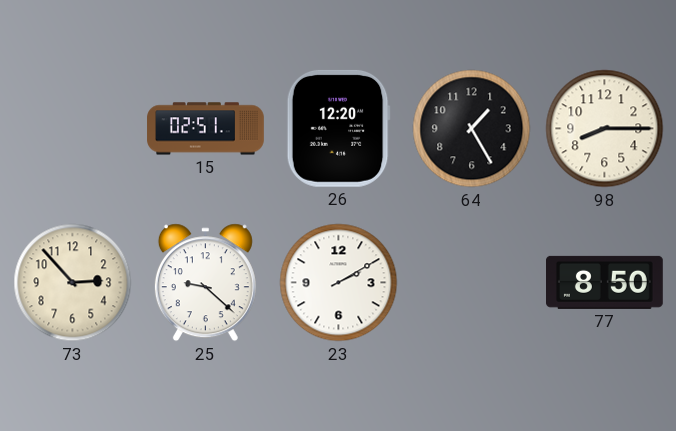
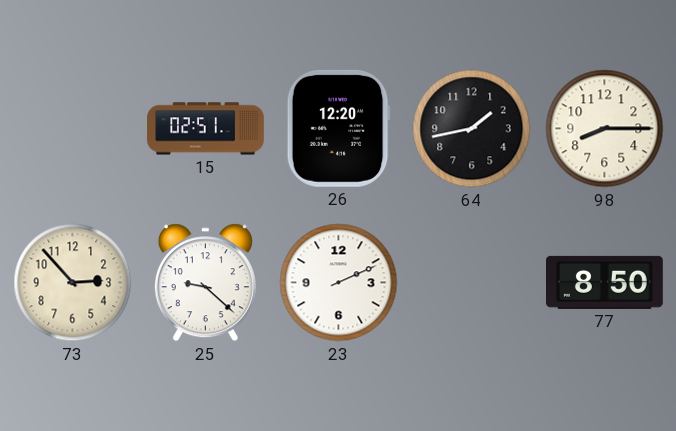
64: 1:25 -> 1:43
23: 2:10 -> 2:11
